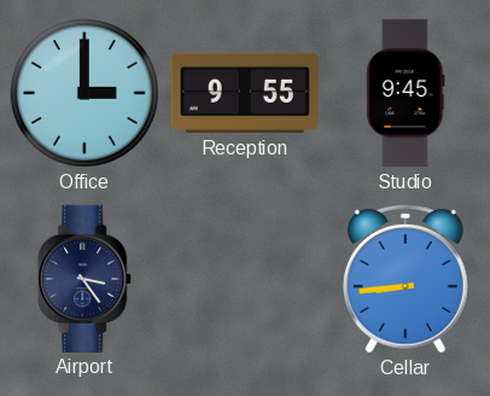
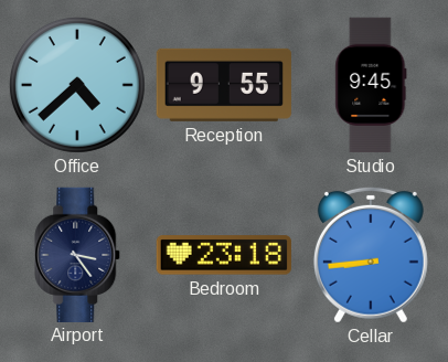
Office: 3:00 -> 4:38
Bedroom: none -> 23:18
